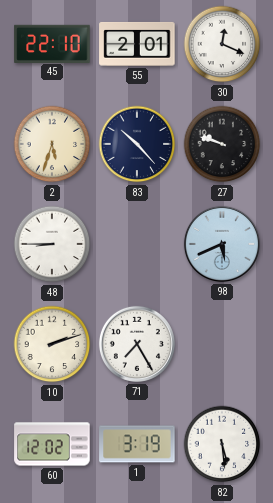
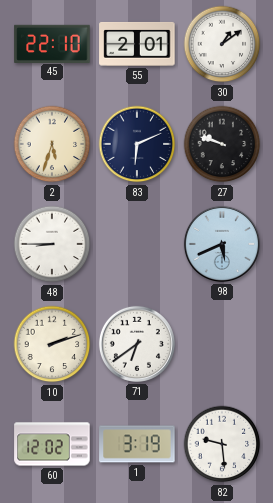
30: 12:19 -> 1:09
83: 10:23 -> 6:11
71: 7:25 -> 6:39
82: 5:29 -> 9:29
